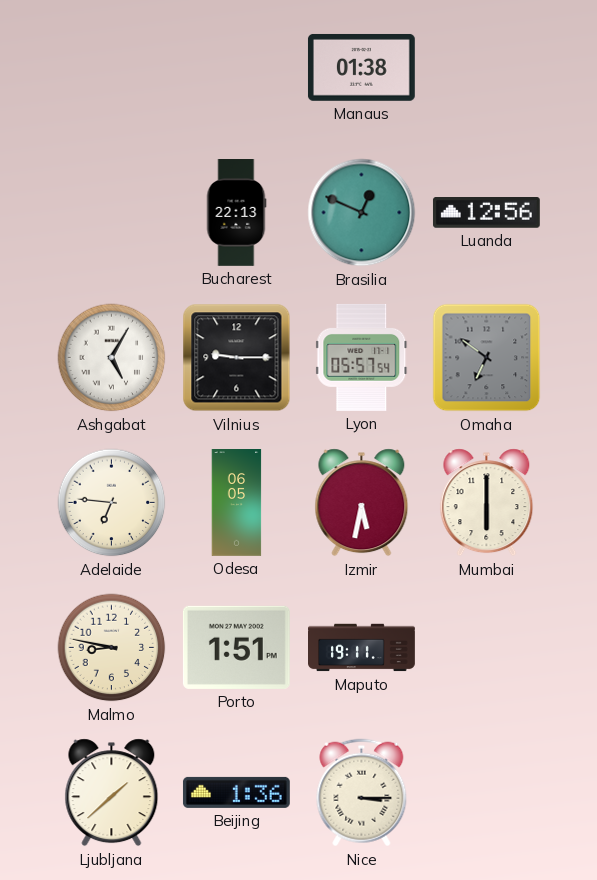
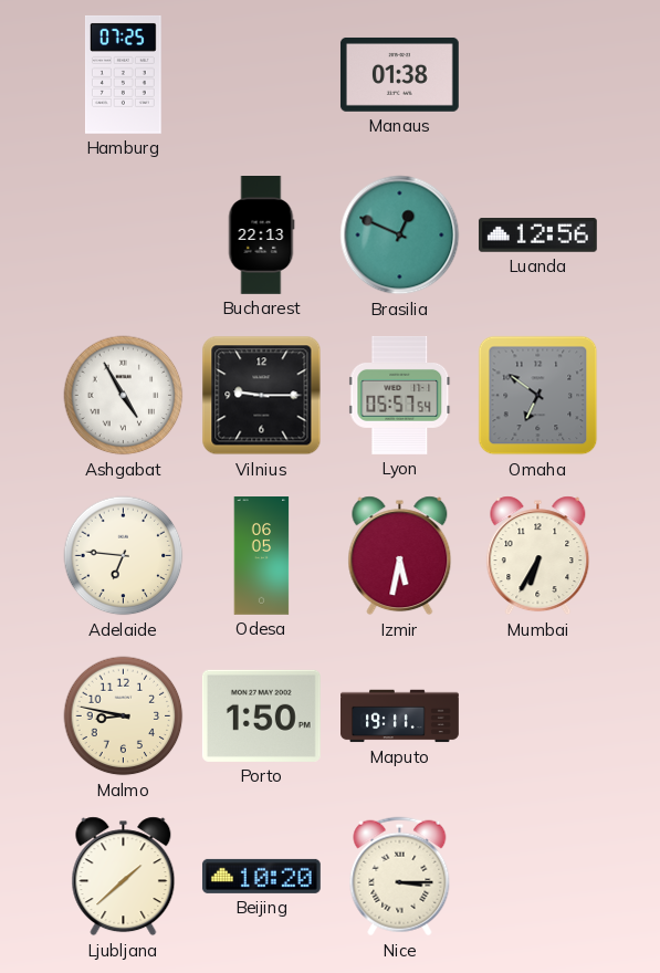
Hamburg: none -> 07:25
Ashgabat: 5:05 -> 4:55
Mumbai: 6:00 -> 6:35
Porto: 1:51 -> 1:50
Beijing: 1:36 -> 10:20
